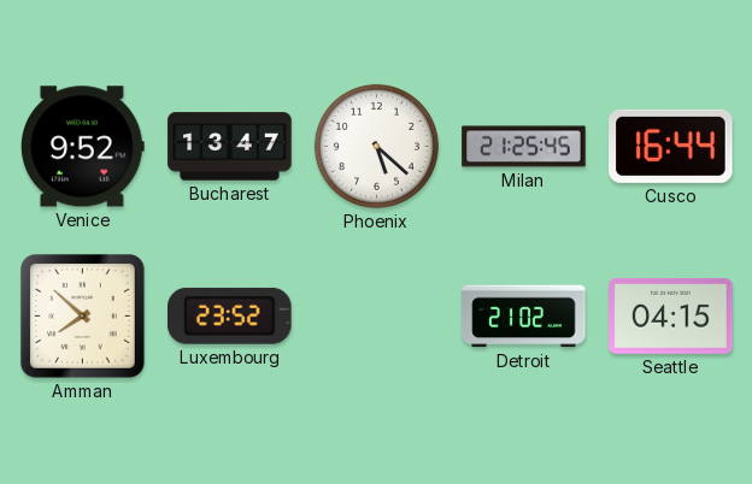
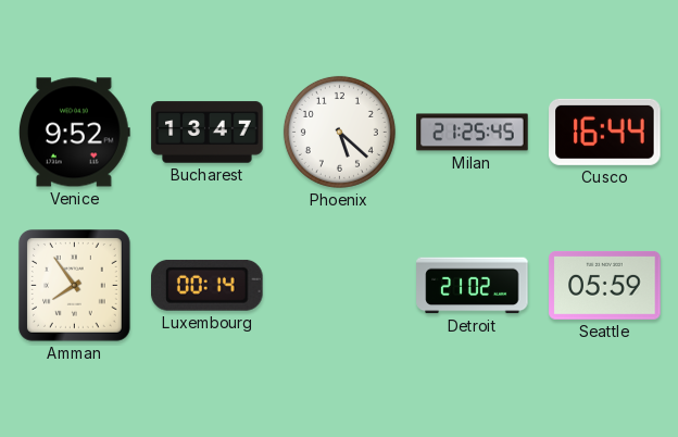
Amman: 7:52 -> 7:54
Luxembourg: 23:52 -> 00:14
Seattle: 04:15 -> 05:59
